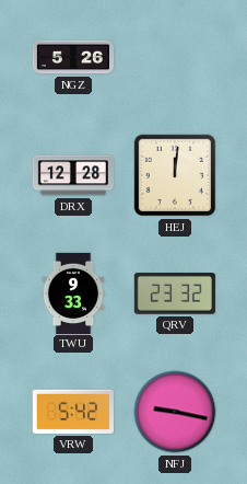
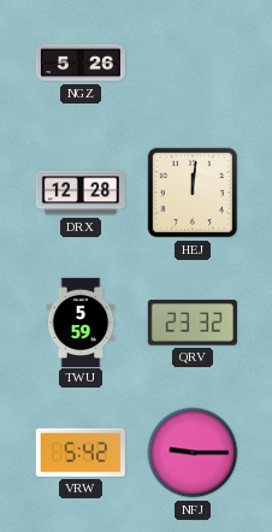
TWU: 9:33 -> 5:59
NFJ: 9:17 -> 9:15
